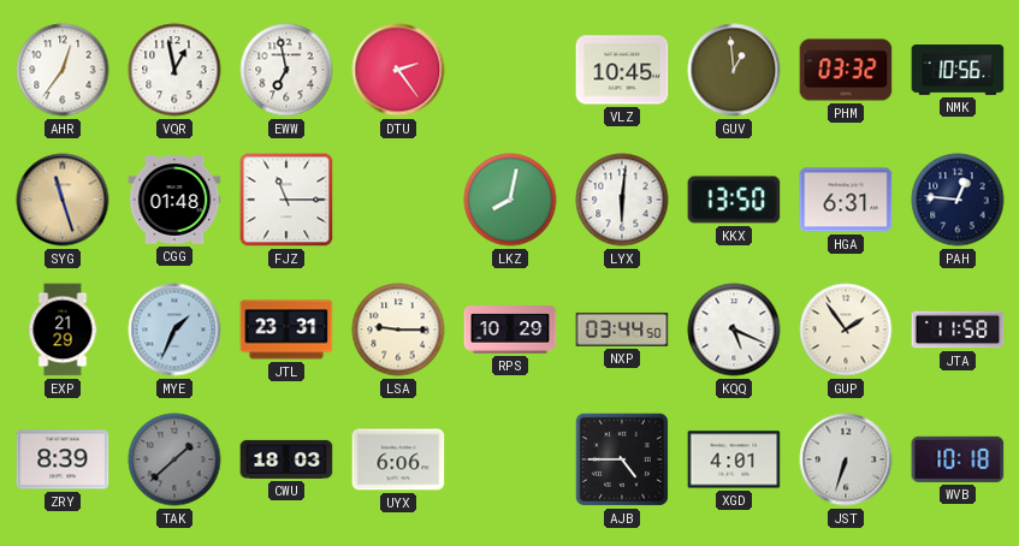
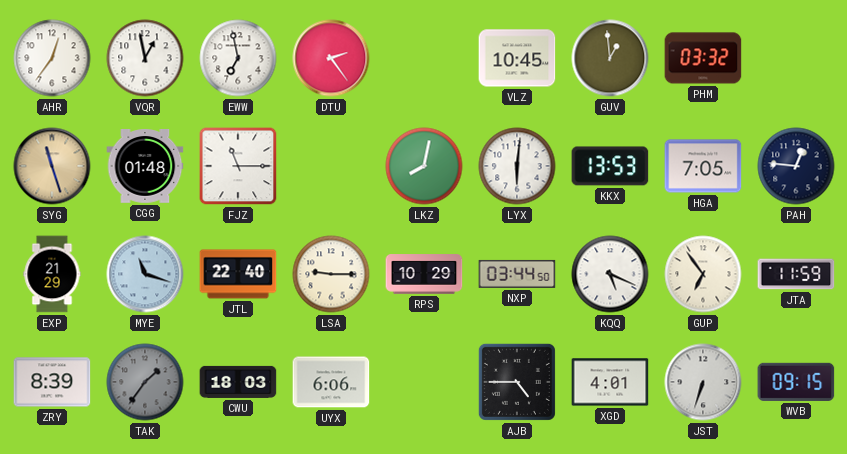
NMK: 10:56 -> none
KKX: 13:50 -> 13:53
HGA: 6:31 -> 7:05
MYE: 1:34 -> 11:18
JTL: 23:31 -> 22:40
GUP: 1:54 -> 6:54
JTA: 11:58 -> 11:59
TAK: 1:38 -> 1:36
WVB: 10:18 -> 09:15
